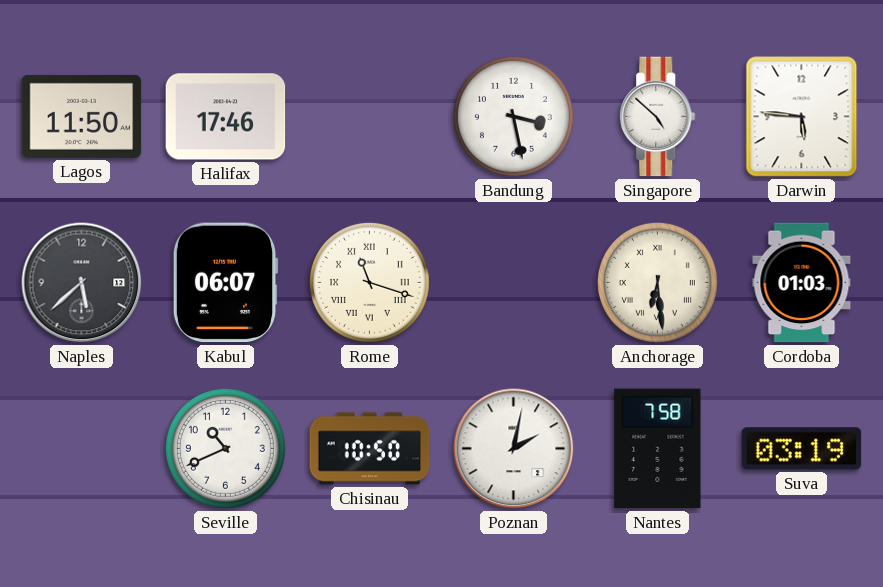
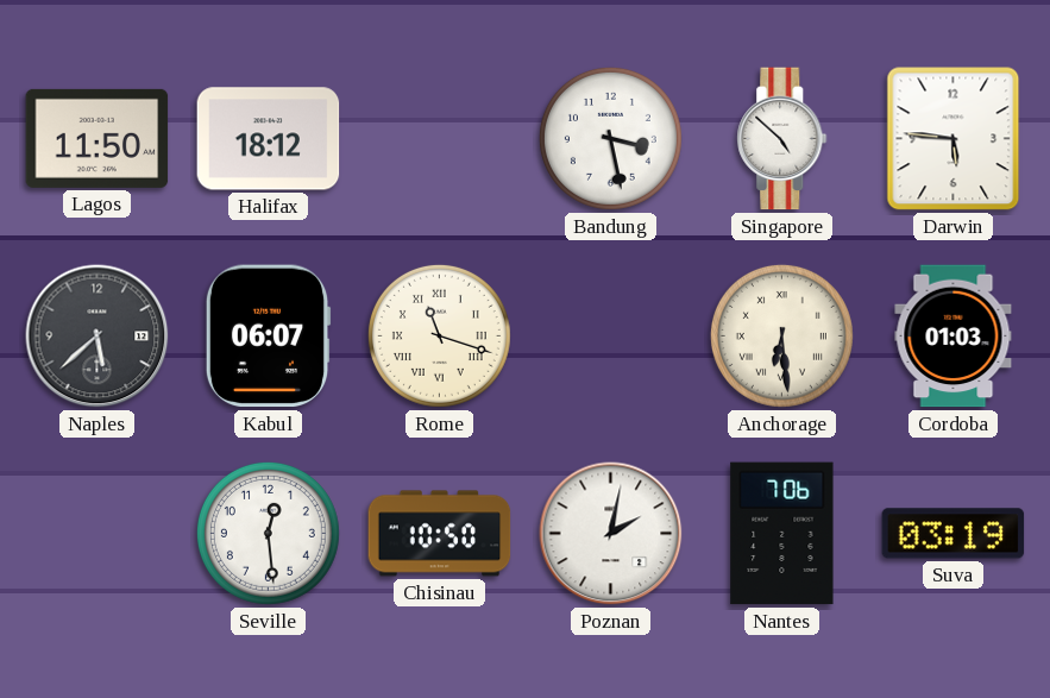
Halifax: 17:46 -> 18:12
Seville: 10:41 -> 12:29
Nantes: 7:58 -> 7:06
